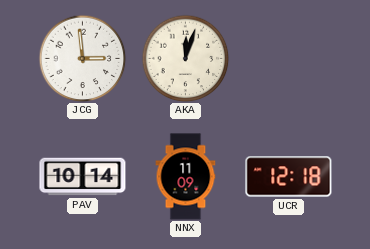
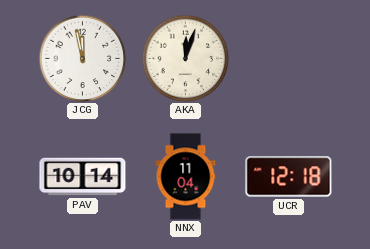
JCG: 2:59 -> 11:58
NNX: 11:09 -> 11:04
